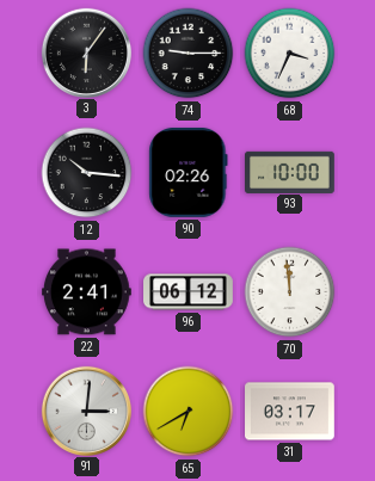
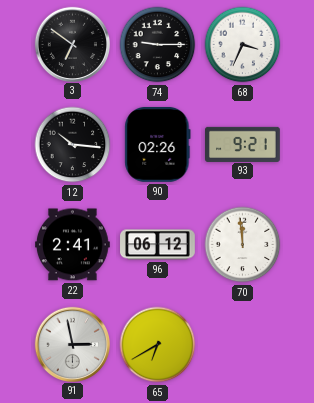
3: 6:06 -> 6:51
93: 10:00 -> 9:21
91: 3:01 -> 2:58
31: 03:17 -> none
